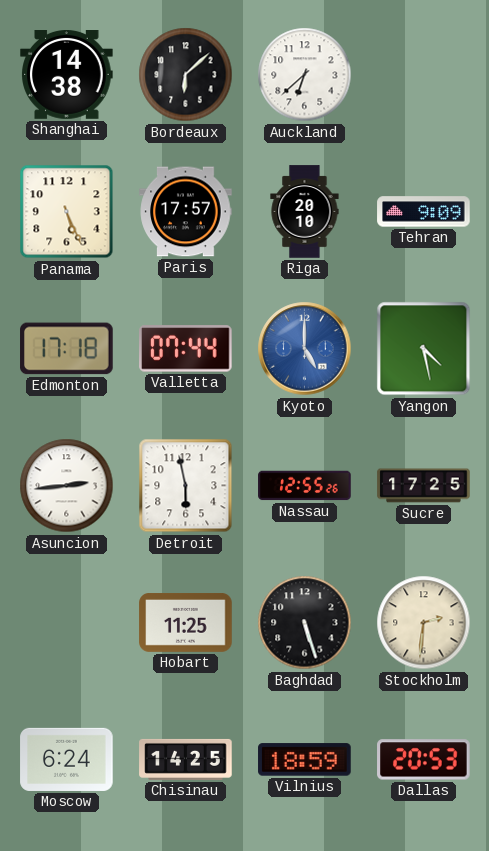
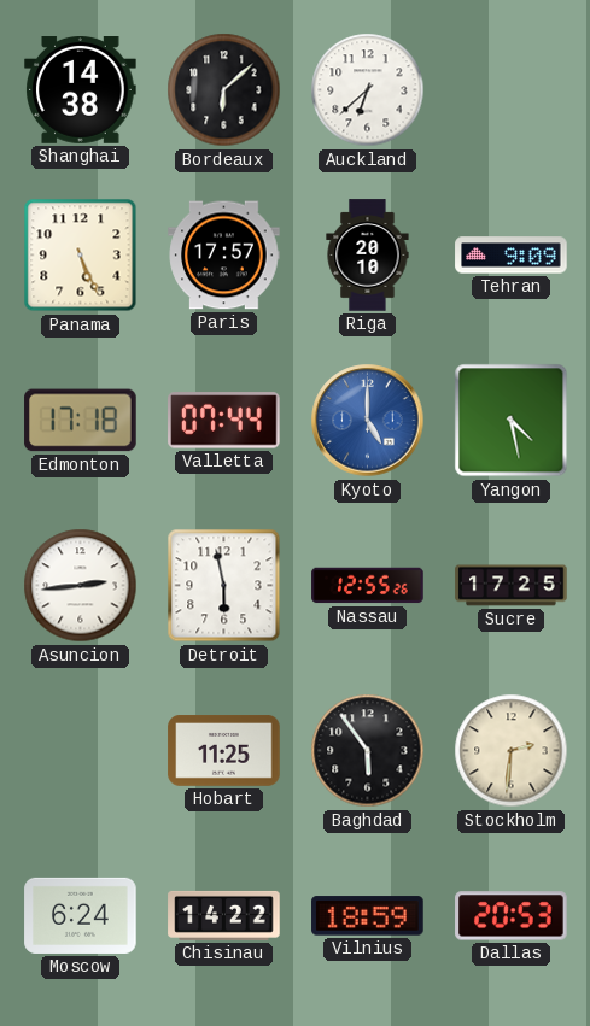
Baghdad: 5:27 -> 5:54
Chisinau: 14:25 -> 14:22
